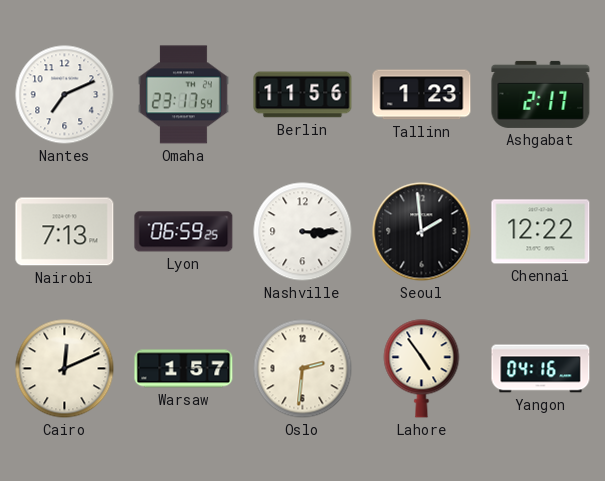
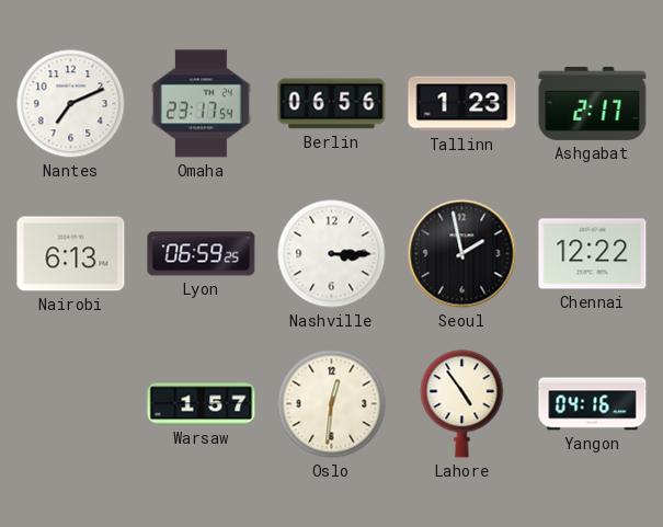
Berlin: 11:56 -> 06:56
Nairobi: 7:13 -> 6:13
Seoul: 1:59 -> 1:58
Cairo: 12:11 -> none
Oslo: 2:31 -> 12:31
